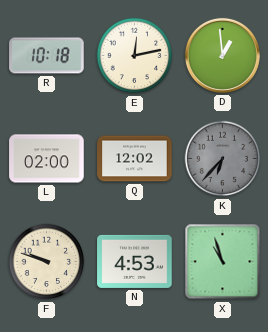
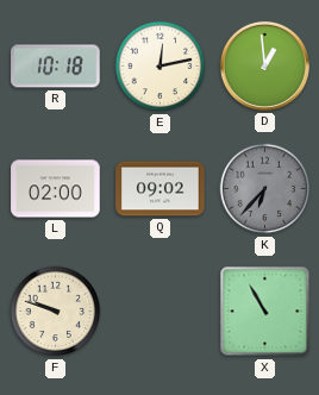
Q: 12:02 -> 09:02
N: 4:53 -> none
X: 10:57 -> 10:55
